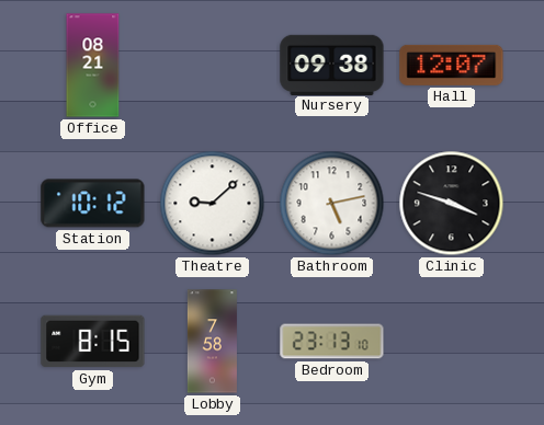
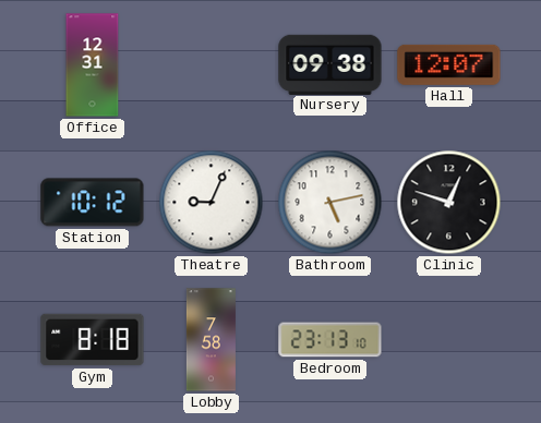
Office: 08:21 -> 12:31
Theatre: 9:08 -> 9:04
Clinic: 3:48 -> 12:48
Gym: 8:15 -> 8:18
